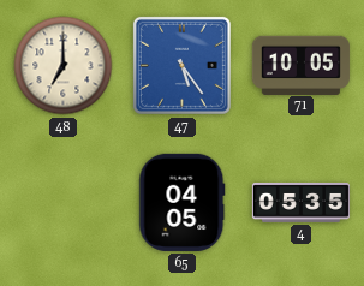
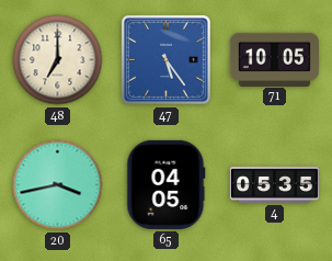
20: none -> 3:43
